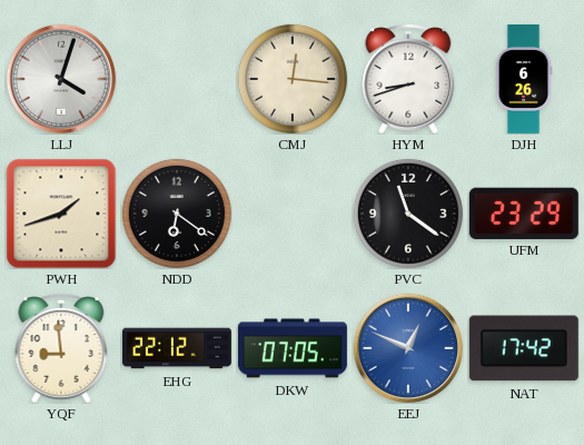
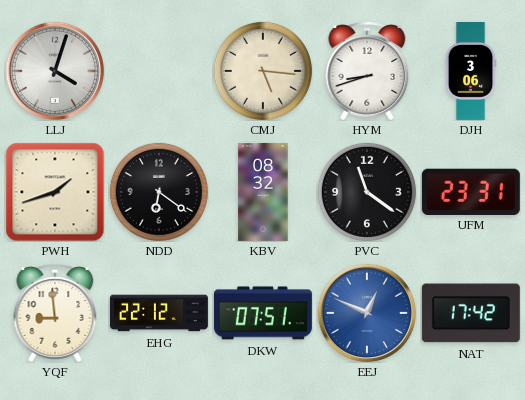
CMJ: 12:16 -> 5:16
DJH: 6:26 -> 3:06
KBV: none -> 08:32
UFM: 23:29 -> 23:31
DKW: 07:05 -> 07:51
